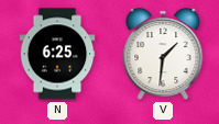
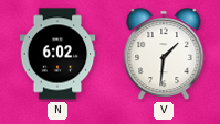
N: 6:25 -> 6:02
